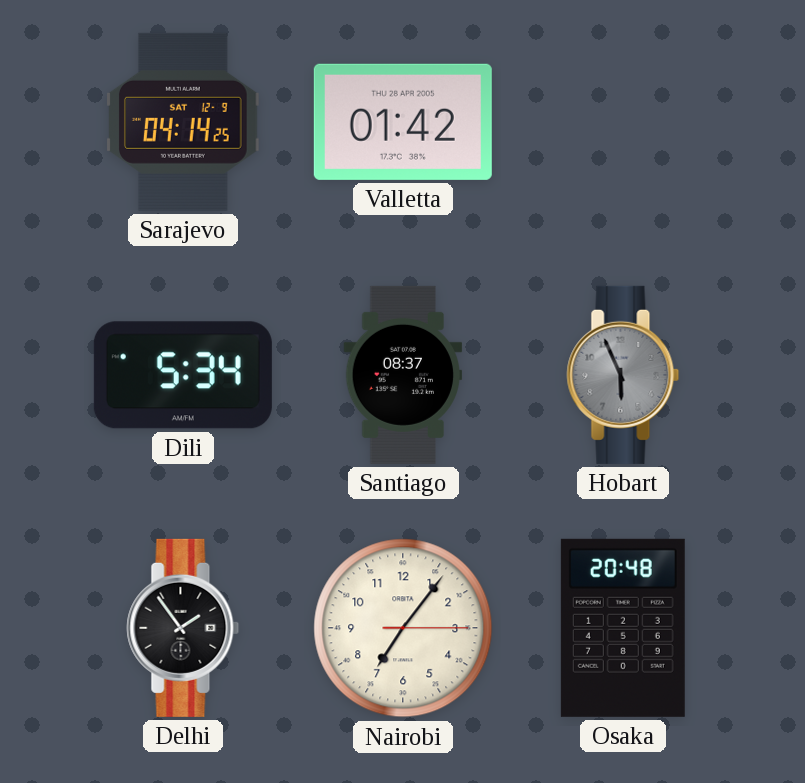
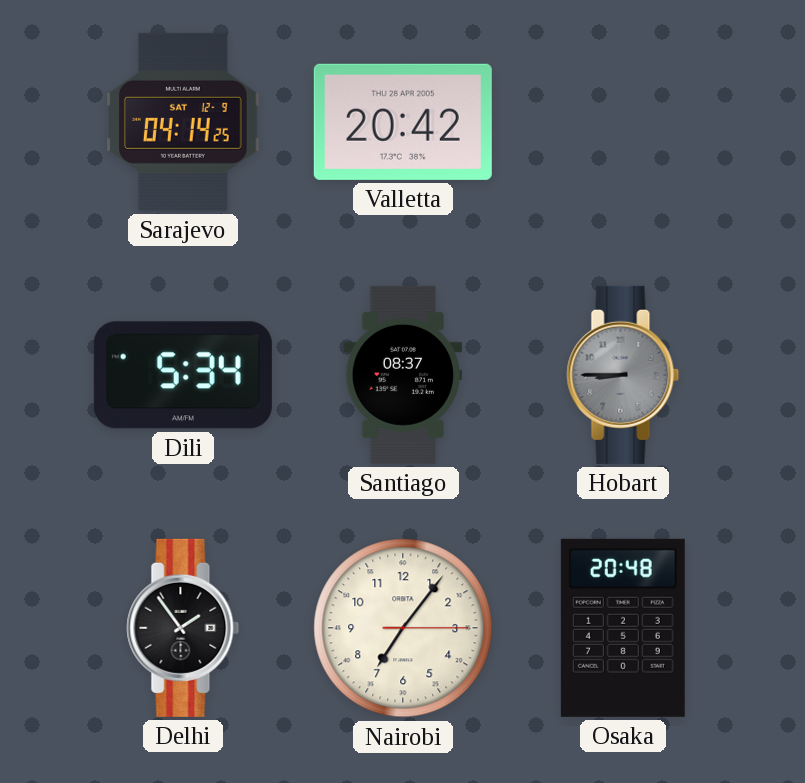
Valletta: 01:42 -> 20:42
Hobart: 5:56 -> 8:45
